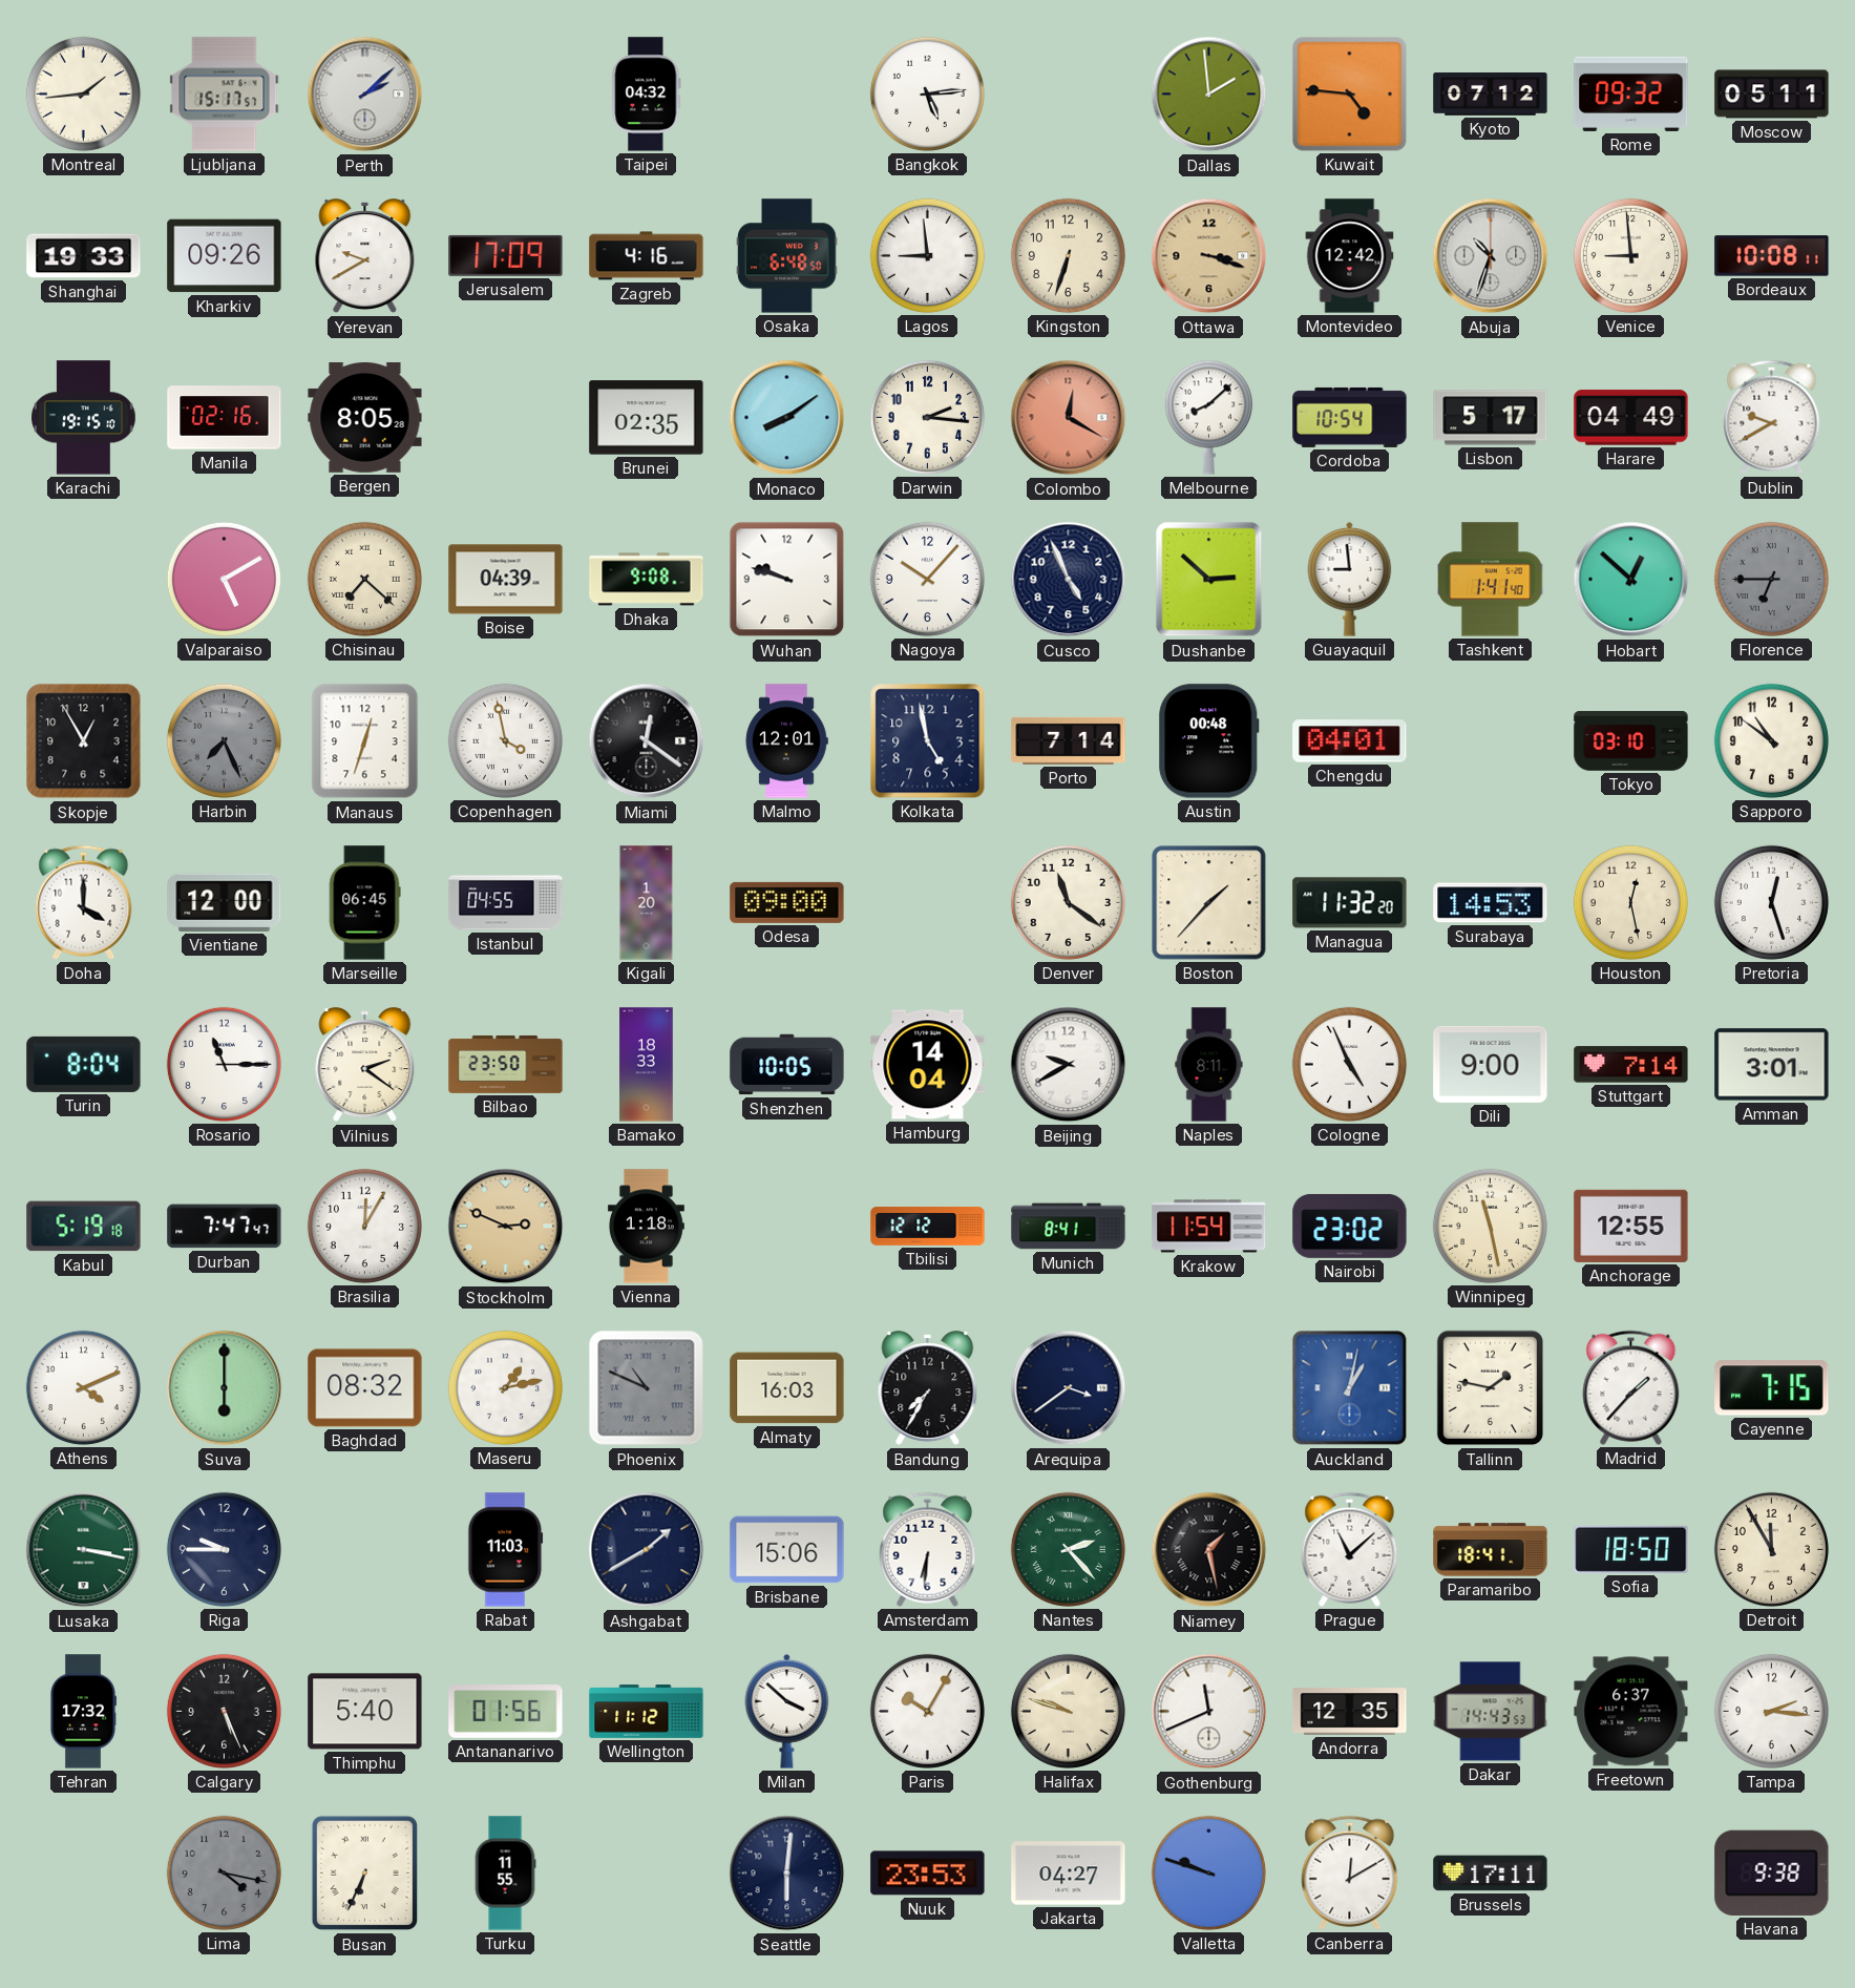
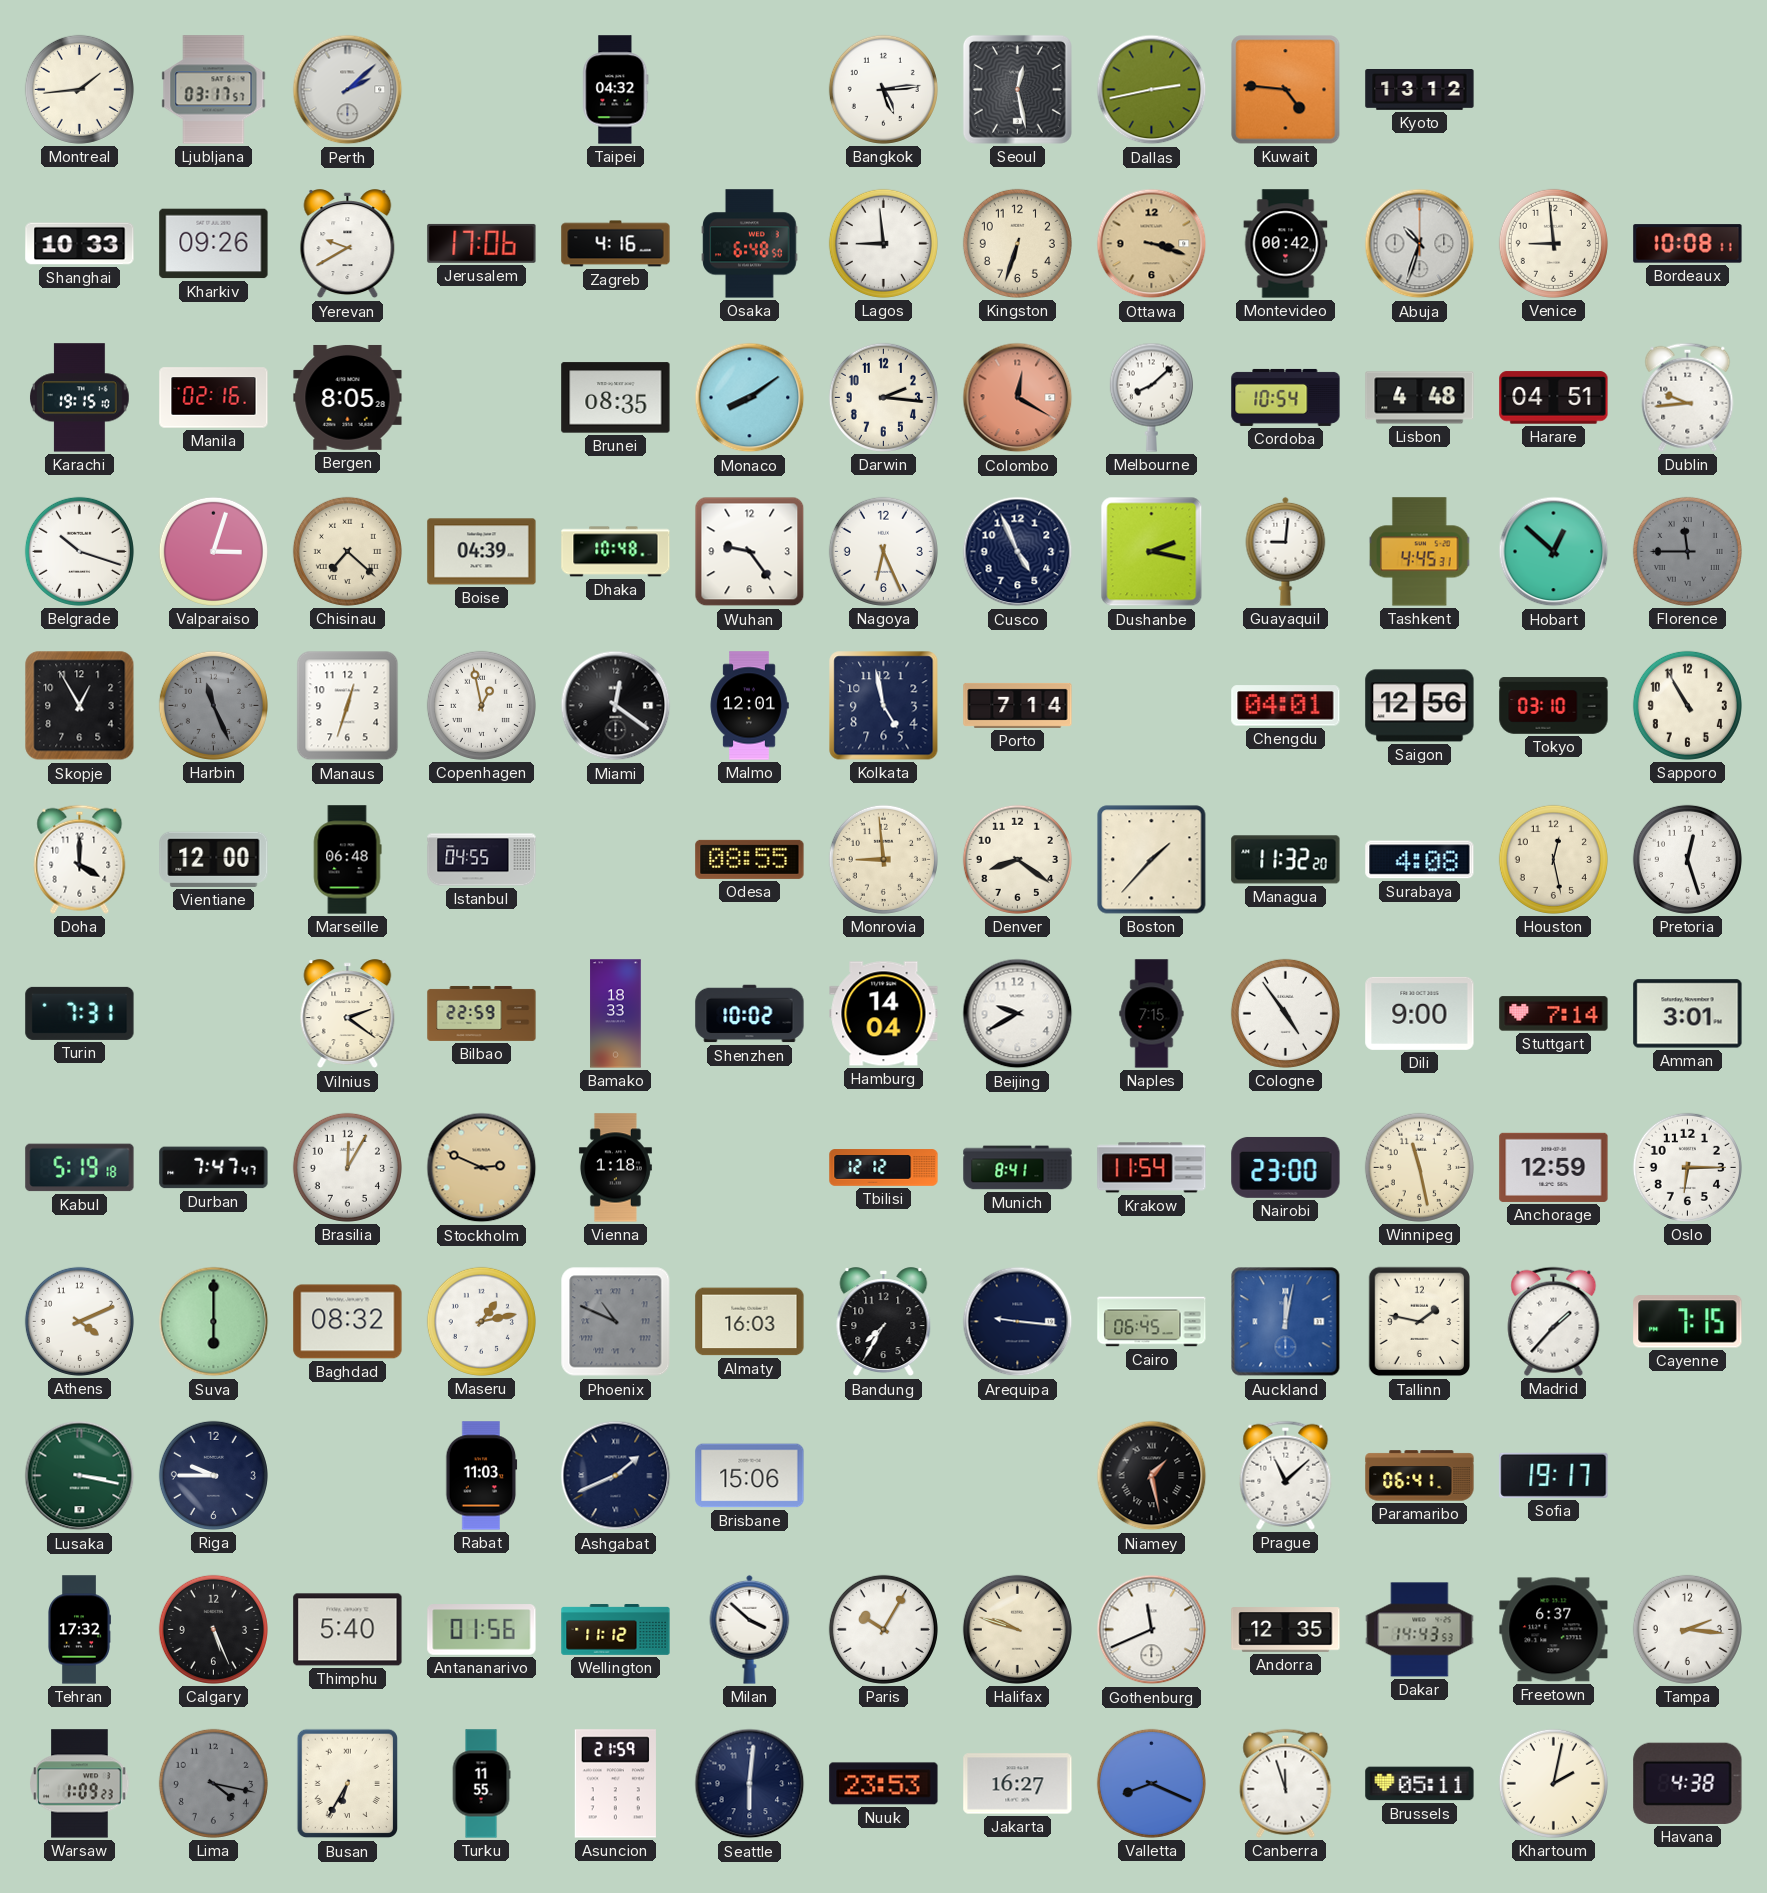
Ljubljana: 15:17 -> 03:17
Seoul: none -> 12:28
Dallas: 1:59 -> 2:43
Kyoto: 07:12 -> 13:12
Rome: 09:32 -> none
Moscow: 05:11 -> none
Shanghai: 19:33 -> 10:33
Jerusalem: 17:09 -> 17:06
Montevideo: 12:42 -> 00:42
Brunei: 02:35 -> 08:35
Lisbon: 5:17 -> 4:48
Harare: 04:49 -> 04:51
Dublin: 9:40 -> 9:44
Belgrade: none -> 10:18
Valparaiso: 5:10 -> 3:03
Dhaka: 9:08 -> 10:48
Wuhan: 9:48 -> 9:24
Nagoya: 10:07 -> 6:26
Dushanbe: 2:52 -> 2:17
Guayaquil: 8:59 -> 9:01
Tashkent: 1:41 -> 4:45
Florence: 6:45 -> 11:45
Harbin: 7:26 -> 11:26
Copenhagen: 3:58 -> 12:58
Austin: 00:48 -> none
Saigon: none -> 12:56
Sapporo: 10:51 -> 10:55
Marseille: 06:45 -> 06:48
Kigali: 1:20 -> none
Odesa: 09:00 -> 08:55
Monrovia: none -> 8:59
Denver: 11:21 -> 8:21
Surabaya: 14:53 -> 4:08
Turin: 8:04 -> 7:31
Rosario: 11:15 -> none
Bilbao: 23:50 -> 22:59
Shenzhen: 10:05 -> 10:02
Naples: 8:11 -> 7:15
Cologne: 4:56 -> 4:54
Nairobi: 23:02 -> 23:00
Anchorage: 12:55 -> 12:59
Oslo: none -> 6:15
Arequipa: 3:39 -> 9:16
Cairo: none -> 06:45
Auckland: 1:02 -> 12:02
Ashgabat: 1:40 -> 1:41
Amsterdam: 6:31 -> none
Nantes: 2:23 -> none
Paramaribo: 18:41 -> 06:41
Sofia: 18:50 -> 19:17
Detroit: 11:55 -> none
Warsaw: none -> 1:09
Busan: 6:34 -> 6:35
Asuncion: none -> 21:59
Jakarta: 04:27 -> 16:27
Valletta: 9:48 -> 8:19
Canberra: 12:10 -> 11:57
Brussels: 17:11 -> 05:11
Khartoum: none -> 2:02
Havana: 9:38 -> 4:38
